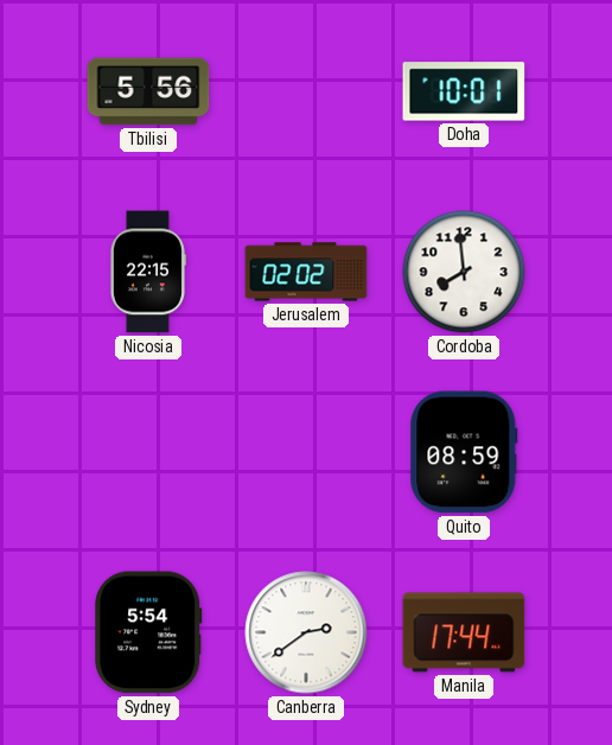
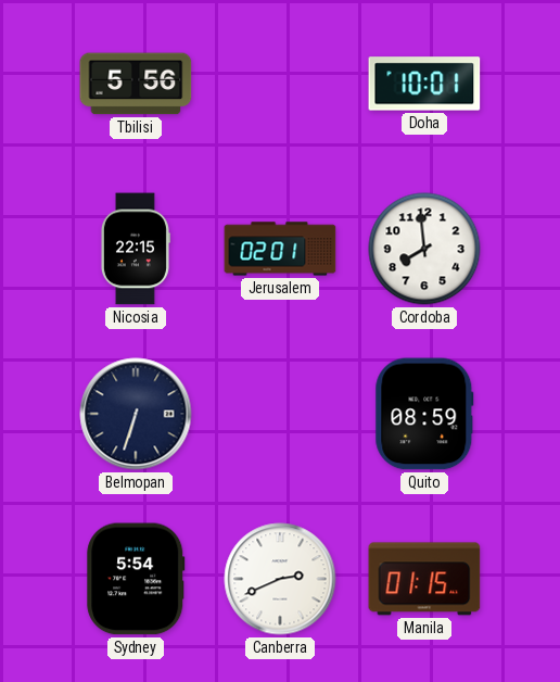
Jerusalem: 02:02 -> 02:01
Belmopan: none -> 6:33
Canberra: 2:39 -> 2:41
Manila: 17:44 -> 01:15
